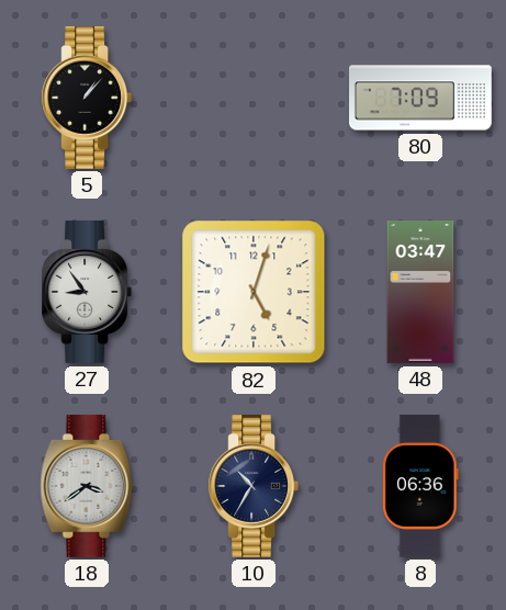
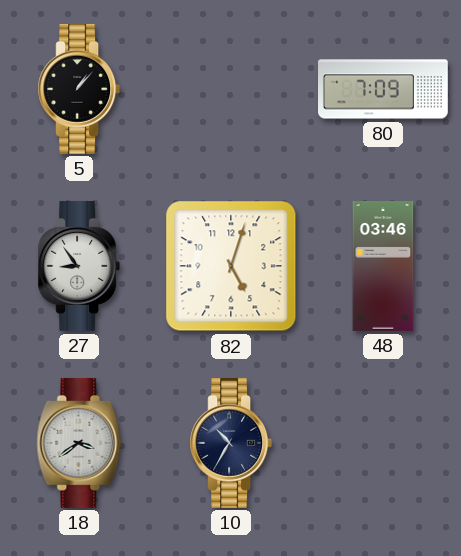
48: 03:47 -> 03:46
8: 06:36 -> none
